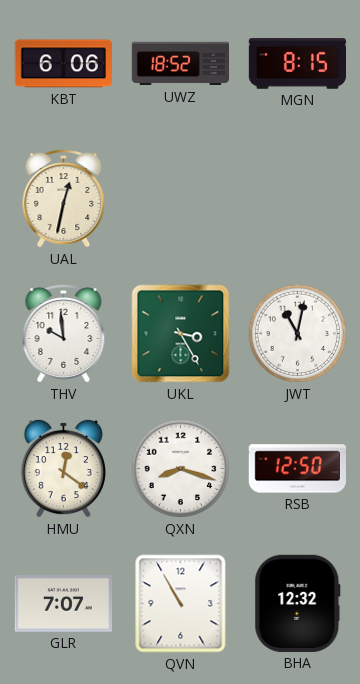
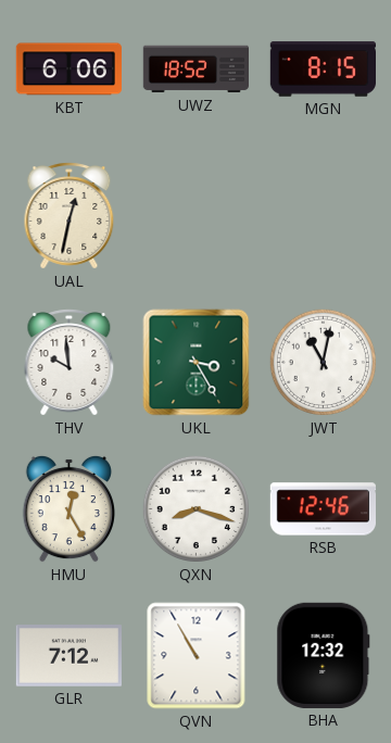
HMU: 12:21 -> 12:25
RSB: 12:50 -> 12:46
GLR: 7:07 -> 7:12
